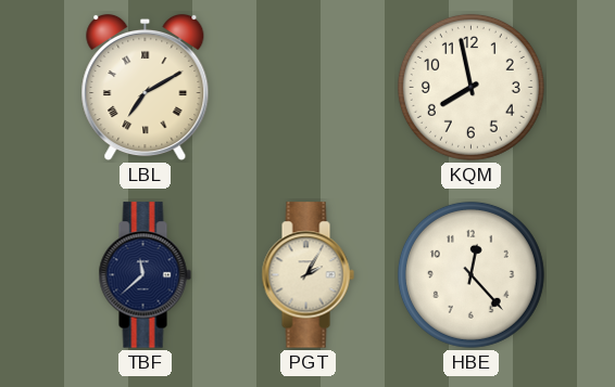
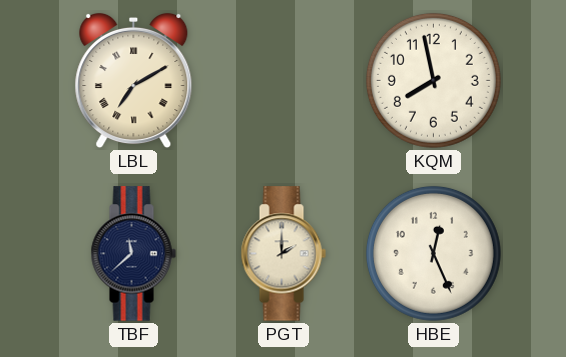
PGT: 2:05 -> 2:00
HBE: 12:23 -> 12:26
